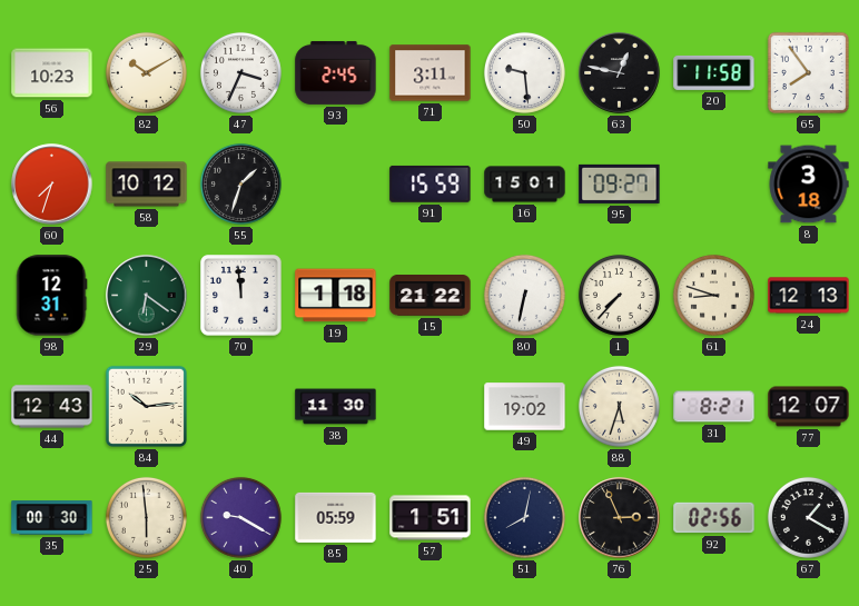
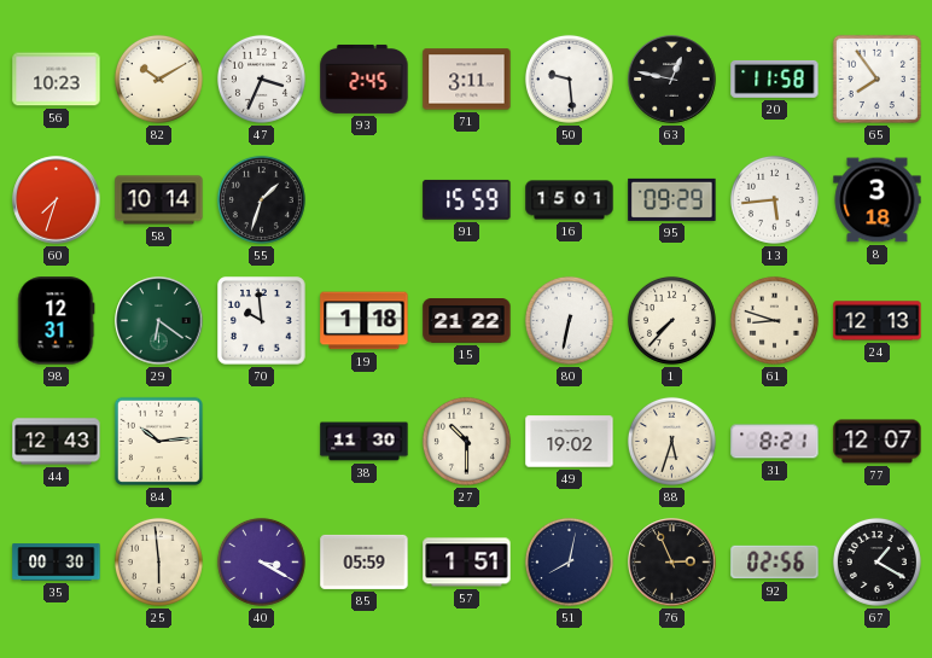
58: 10:12 -> 10:14
95: 09:27 -> 09:29
13: none -> 5:44
70: 11:59 -> 9:59
27: none -> 10:30
40: 9:20 -> 3:20
